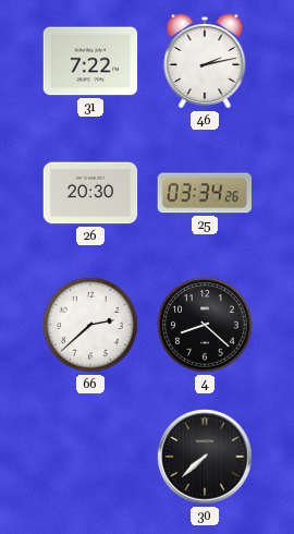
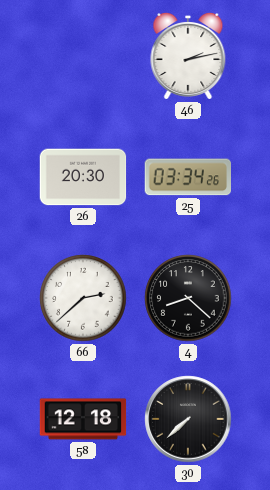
31: 7:22 -> none
58: none -> 12:18
